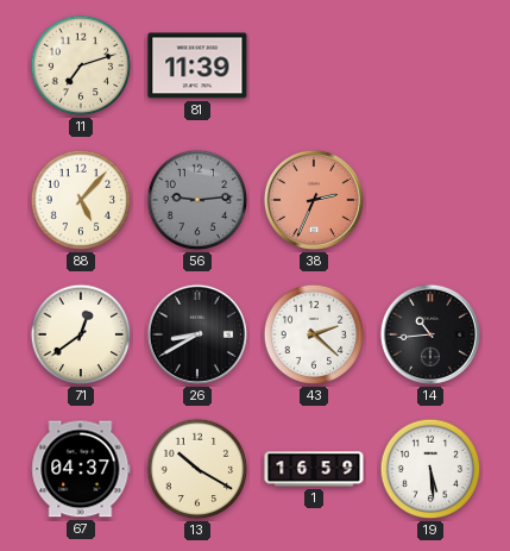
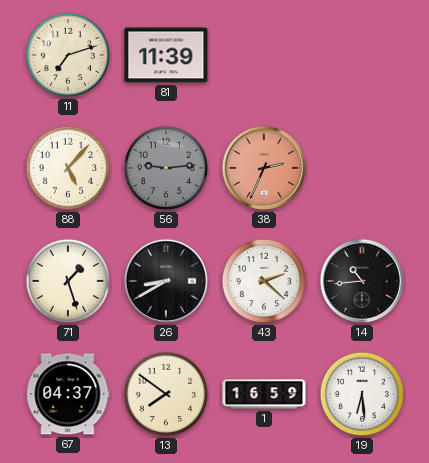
71: 12:39 -> 1:27
13: 10:20 -> 7:51
19: 5:29 -> 6:29
